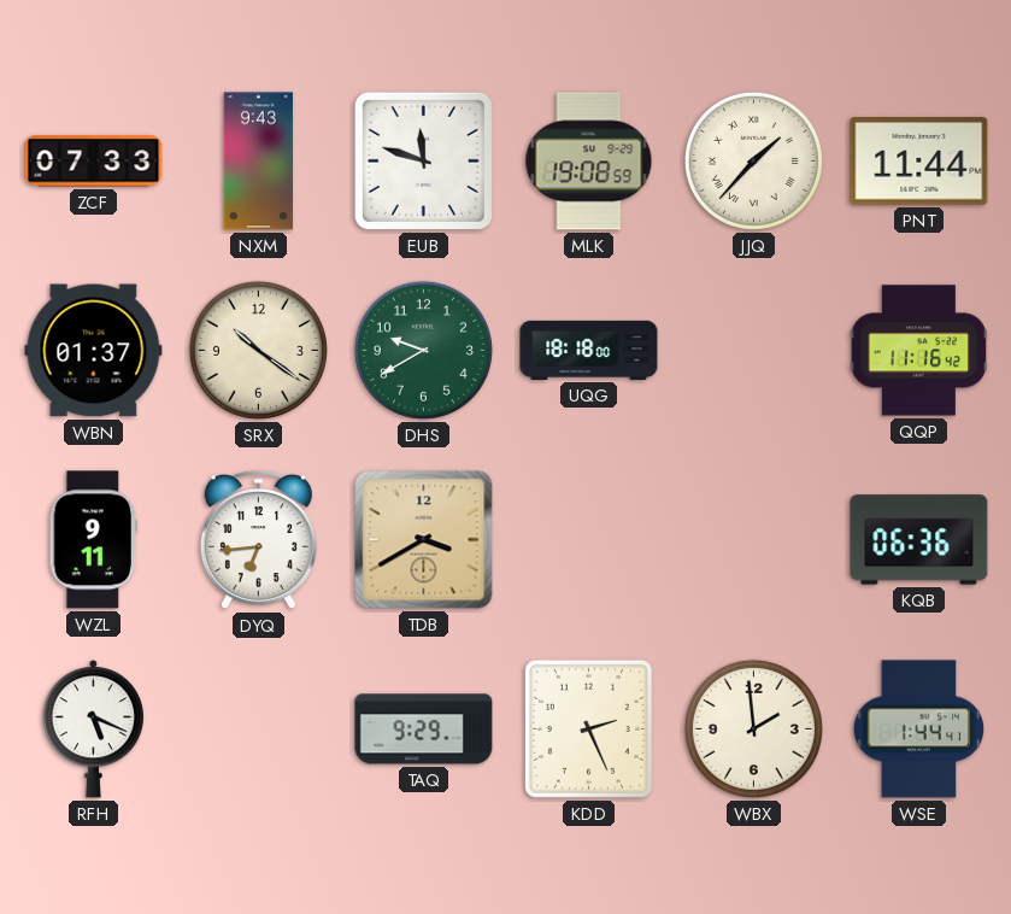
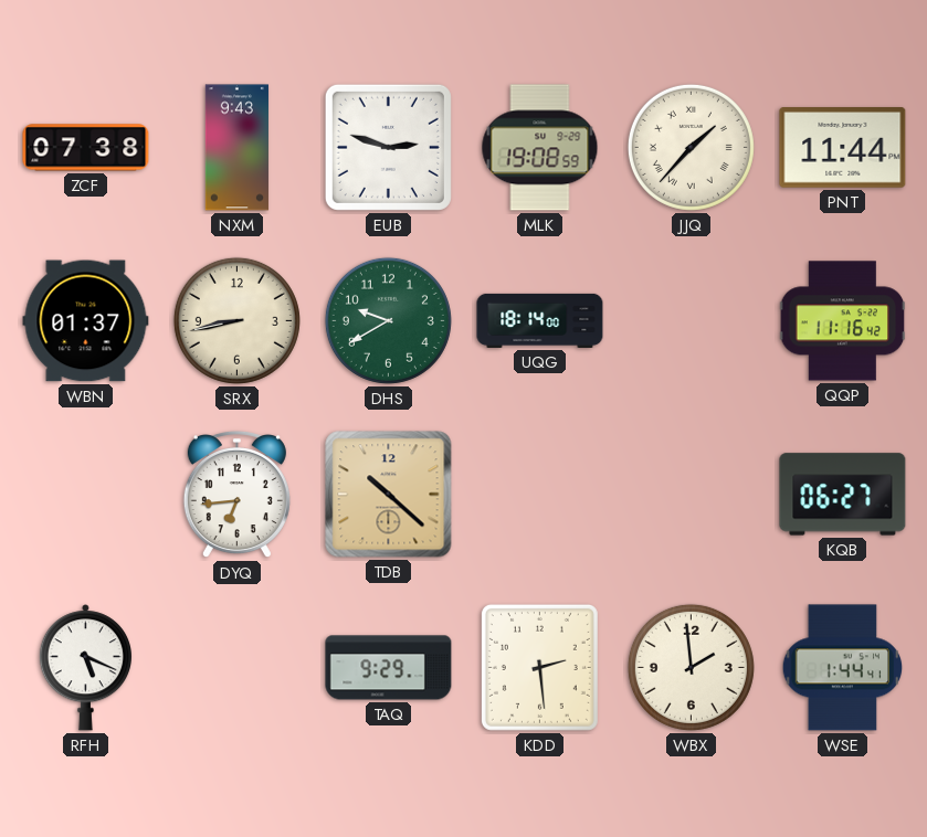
ZCF: 07:33 -> 07:38
EUB: 11:48 -> 2:48
SRX: 10:21 -> 8:43
UQG: 18:18 -> 18:14
WZL: 9:11 -> none
TDB: 3:40 -> 10:22
KQB: 06:36 -> 06:27
KDD: 2:26 -> 2:29
